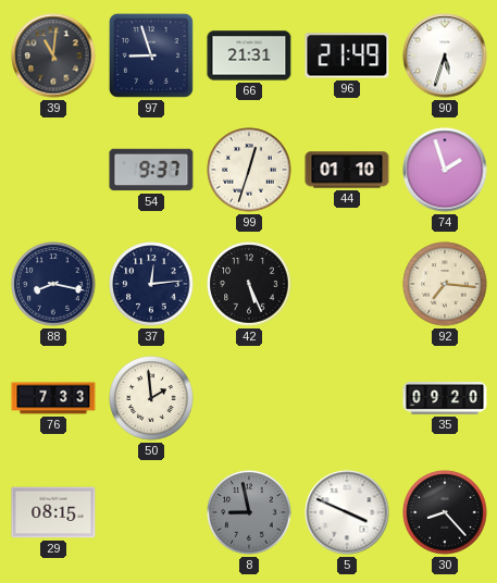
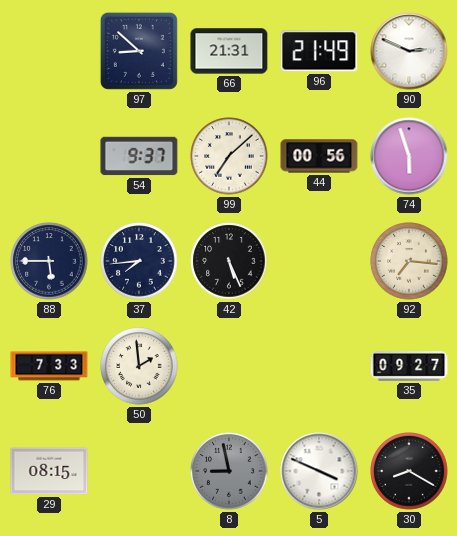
39: 11:01 -> none
97: 8:57 -> 8:52
90: 5:33 -> 2:49
99: 12:33 -> 7:08
44: 01:10 -> 00:56
74: 1:57 -> 5:57
88: 8:17 -> 5:45
37: 12:14 -> 7:44
35: 09:20 -> 09:27
30: 8:23 -> 8:20
